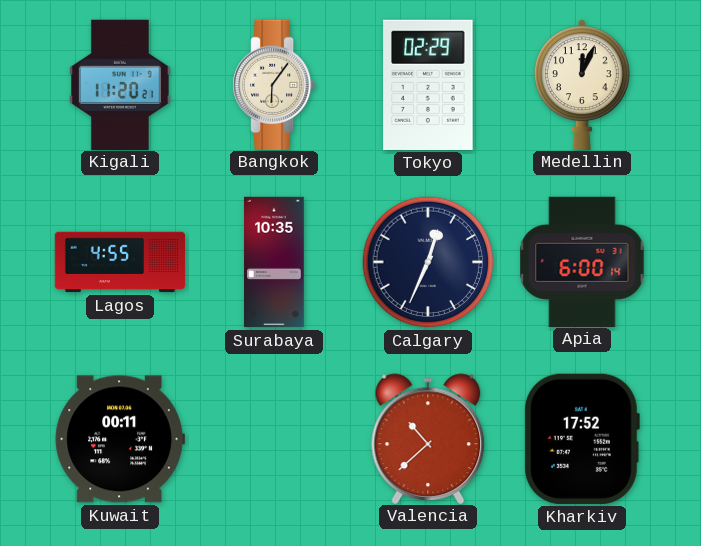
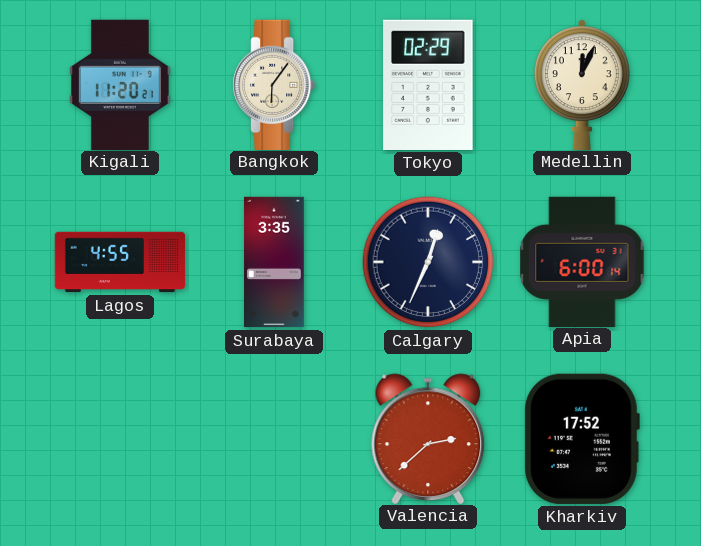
Surabaya: 10:35 -> 3:35
Kuwait: 00:11 -> none
Valencia: 10:38 -> 2:38
